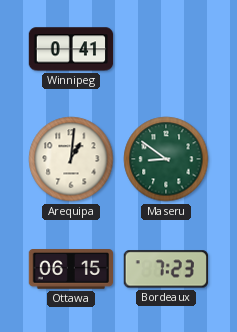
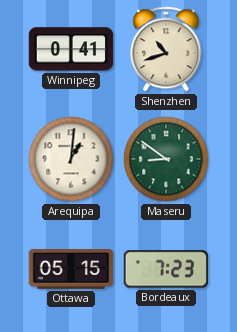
Shenzhen: none -> 10:42
Ottawa: 06:15 -> 05:15
